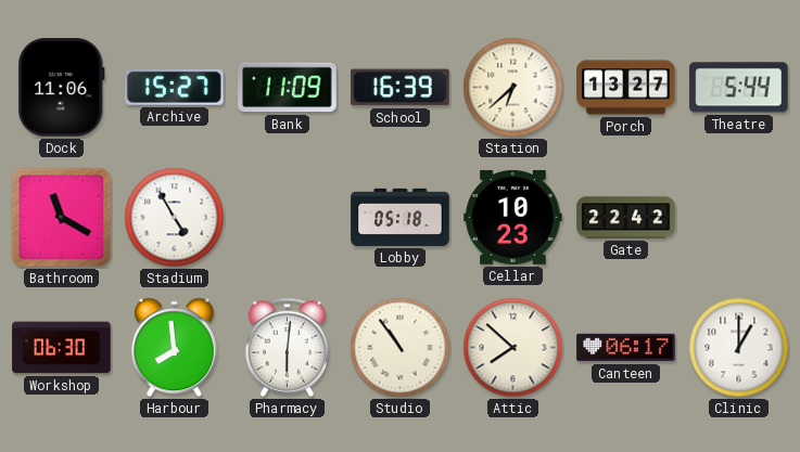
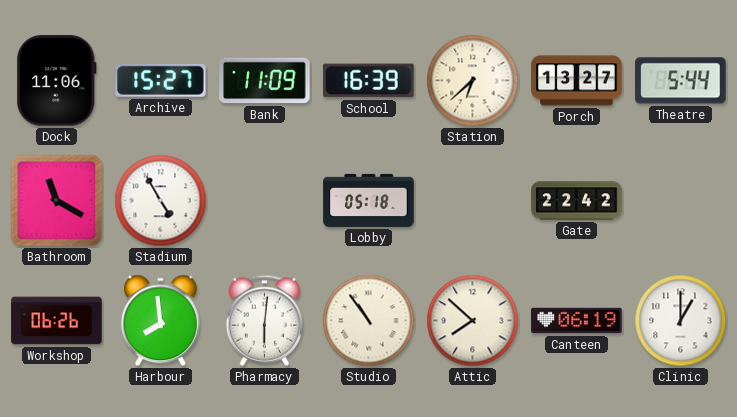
Cellar: 10:23 -> none
Workshop: 06:30 -> 06:26
Canteen: 06:17 -> 06:19
